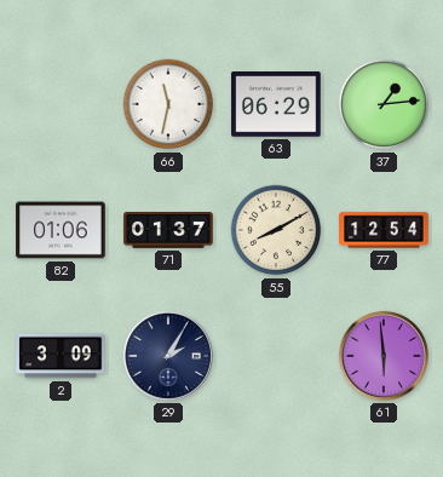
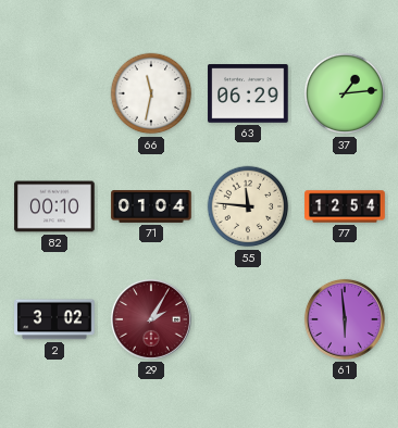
82: 01:06 -> 00:10
71: 01:37 -> 01:04
55: 8:10 -> 11:46
2: 3:09 -> 3:02
29 dial: navy -> burgundy
